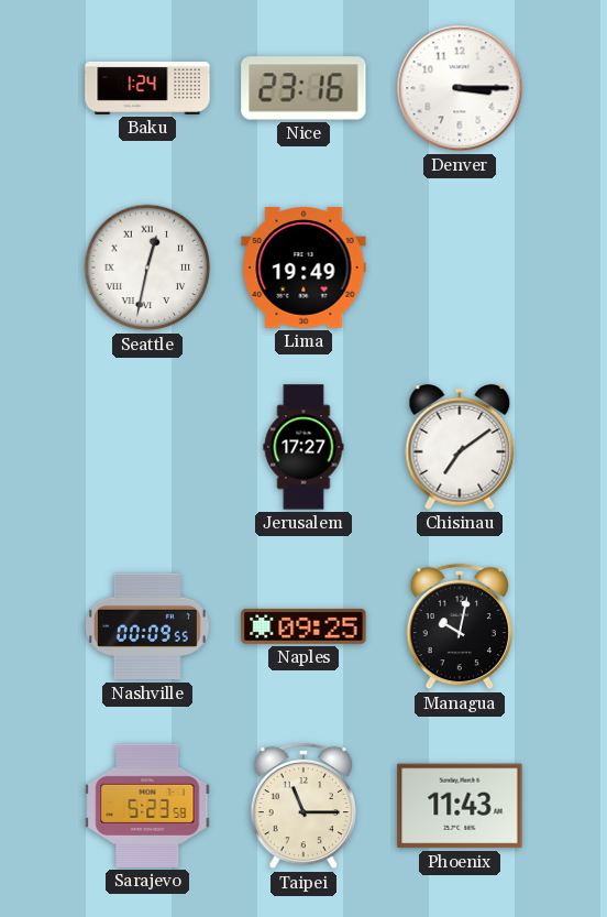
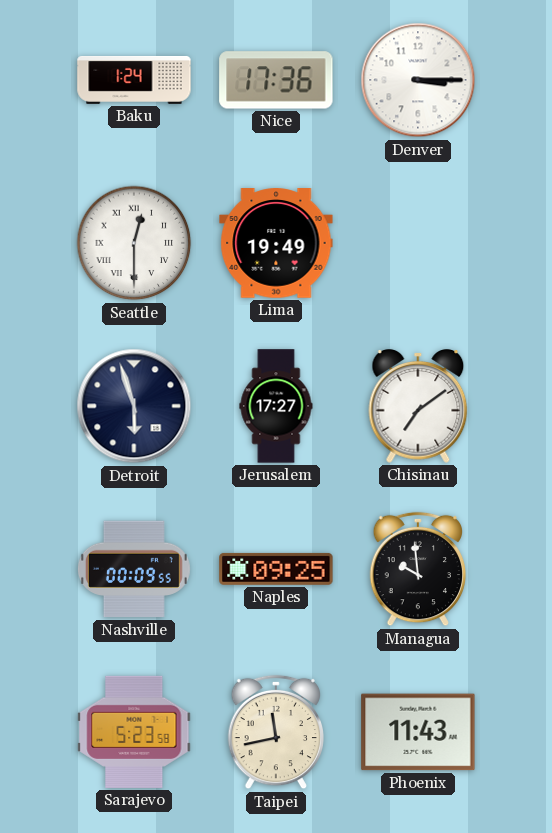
Nice: 23:16 -> 17:36
Seattle: 12:32 -> 12:30
Detroit: none -> 5:57
Managua: 10:02 -> 9:59
Taipei: 11:15 -> 11:43
